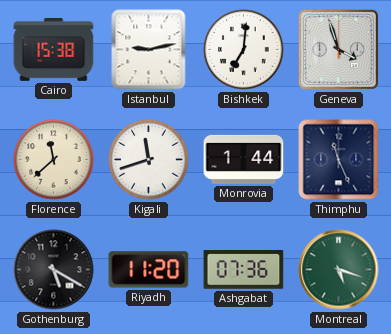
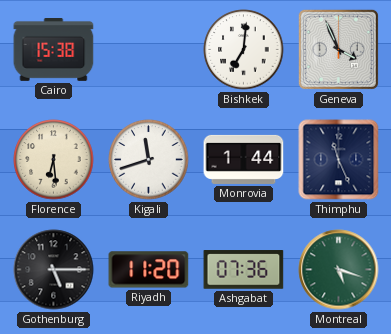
Istanbul: 9:13 -> none
Geneva: 3:57 -> 3:56
Florence: 11:38 -> 6:29
Gothenburg: 5:20 -> 5:15
